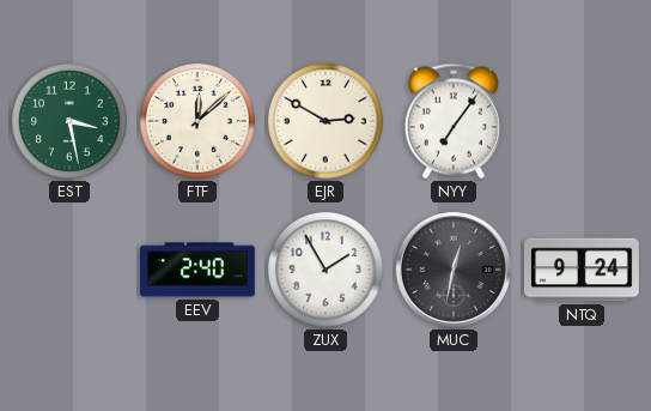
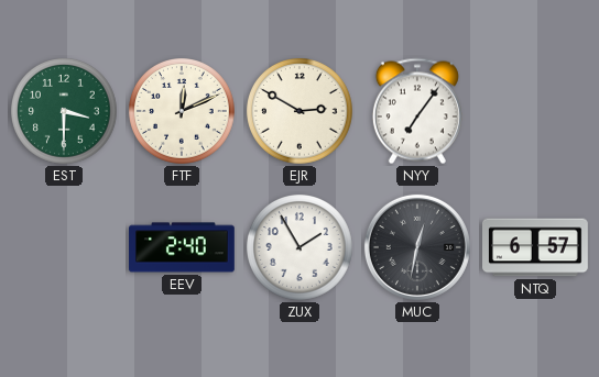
EST: 3:28 -> 3:30
FTF: 12:08 -> 12:11
NTQ: 9:24 -> 6:57
